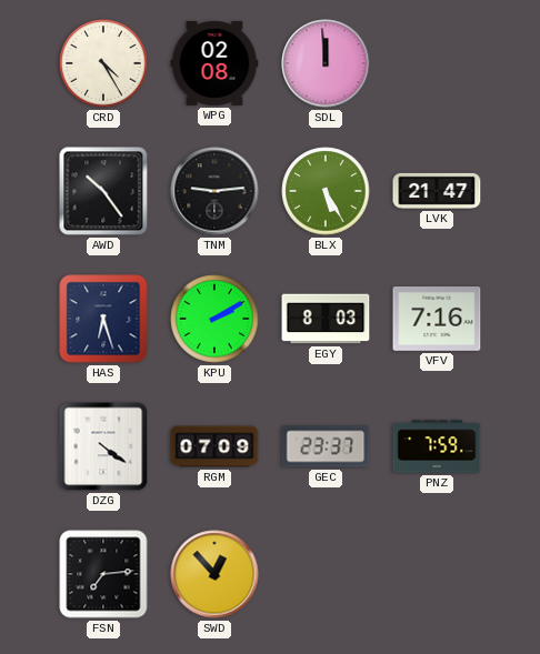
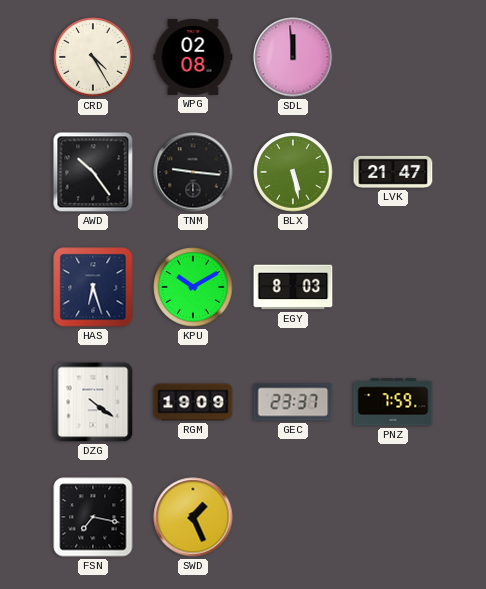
TNM: 9:14 -> 9:16
BLX: 5:25 -> 5:28
KPU: 2:10 -> 10:10
VFV: 7:16 -> none
RGM: 07:09 -> 19:09
FSN: 7:14 -> 7:17
SWD: 12:53 -> 1:26
